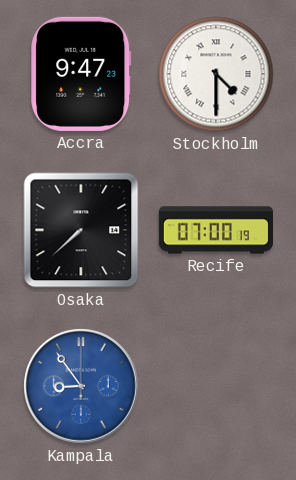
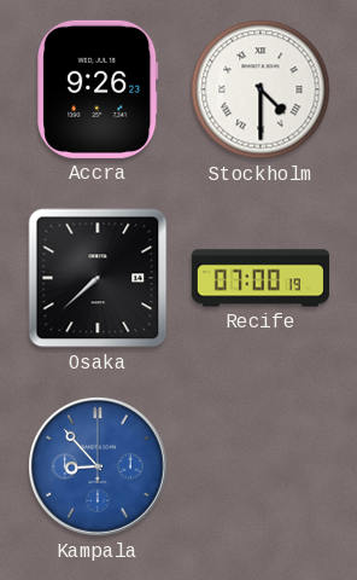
Accra: 9:47 -> 9:26
Kampala: 8:54 -> 8:53
